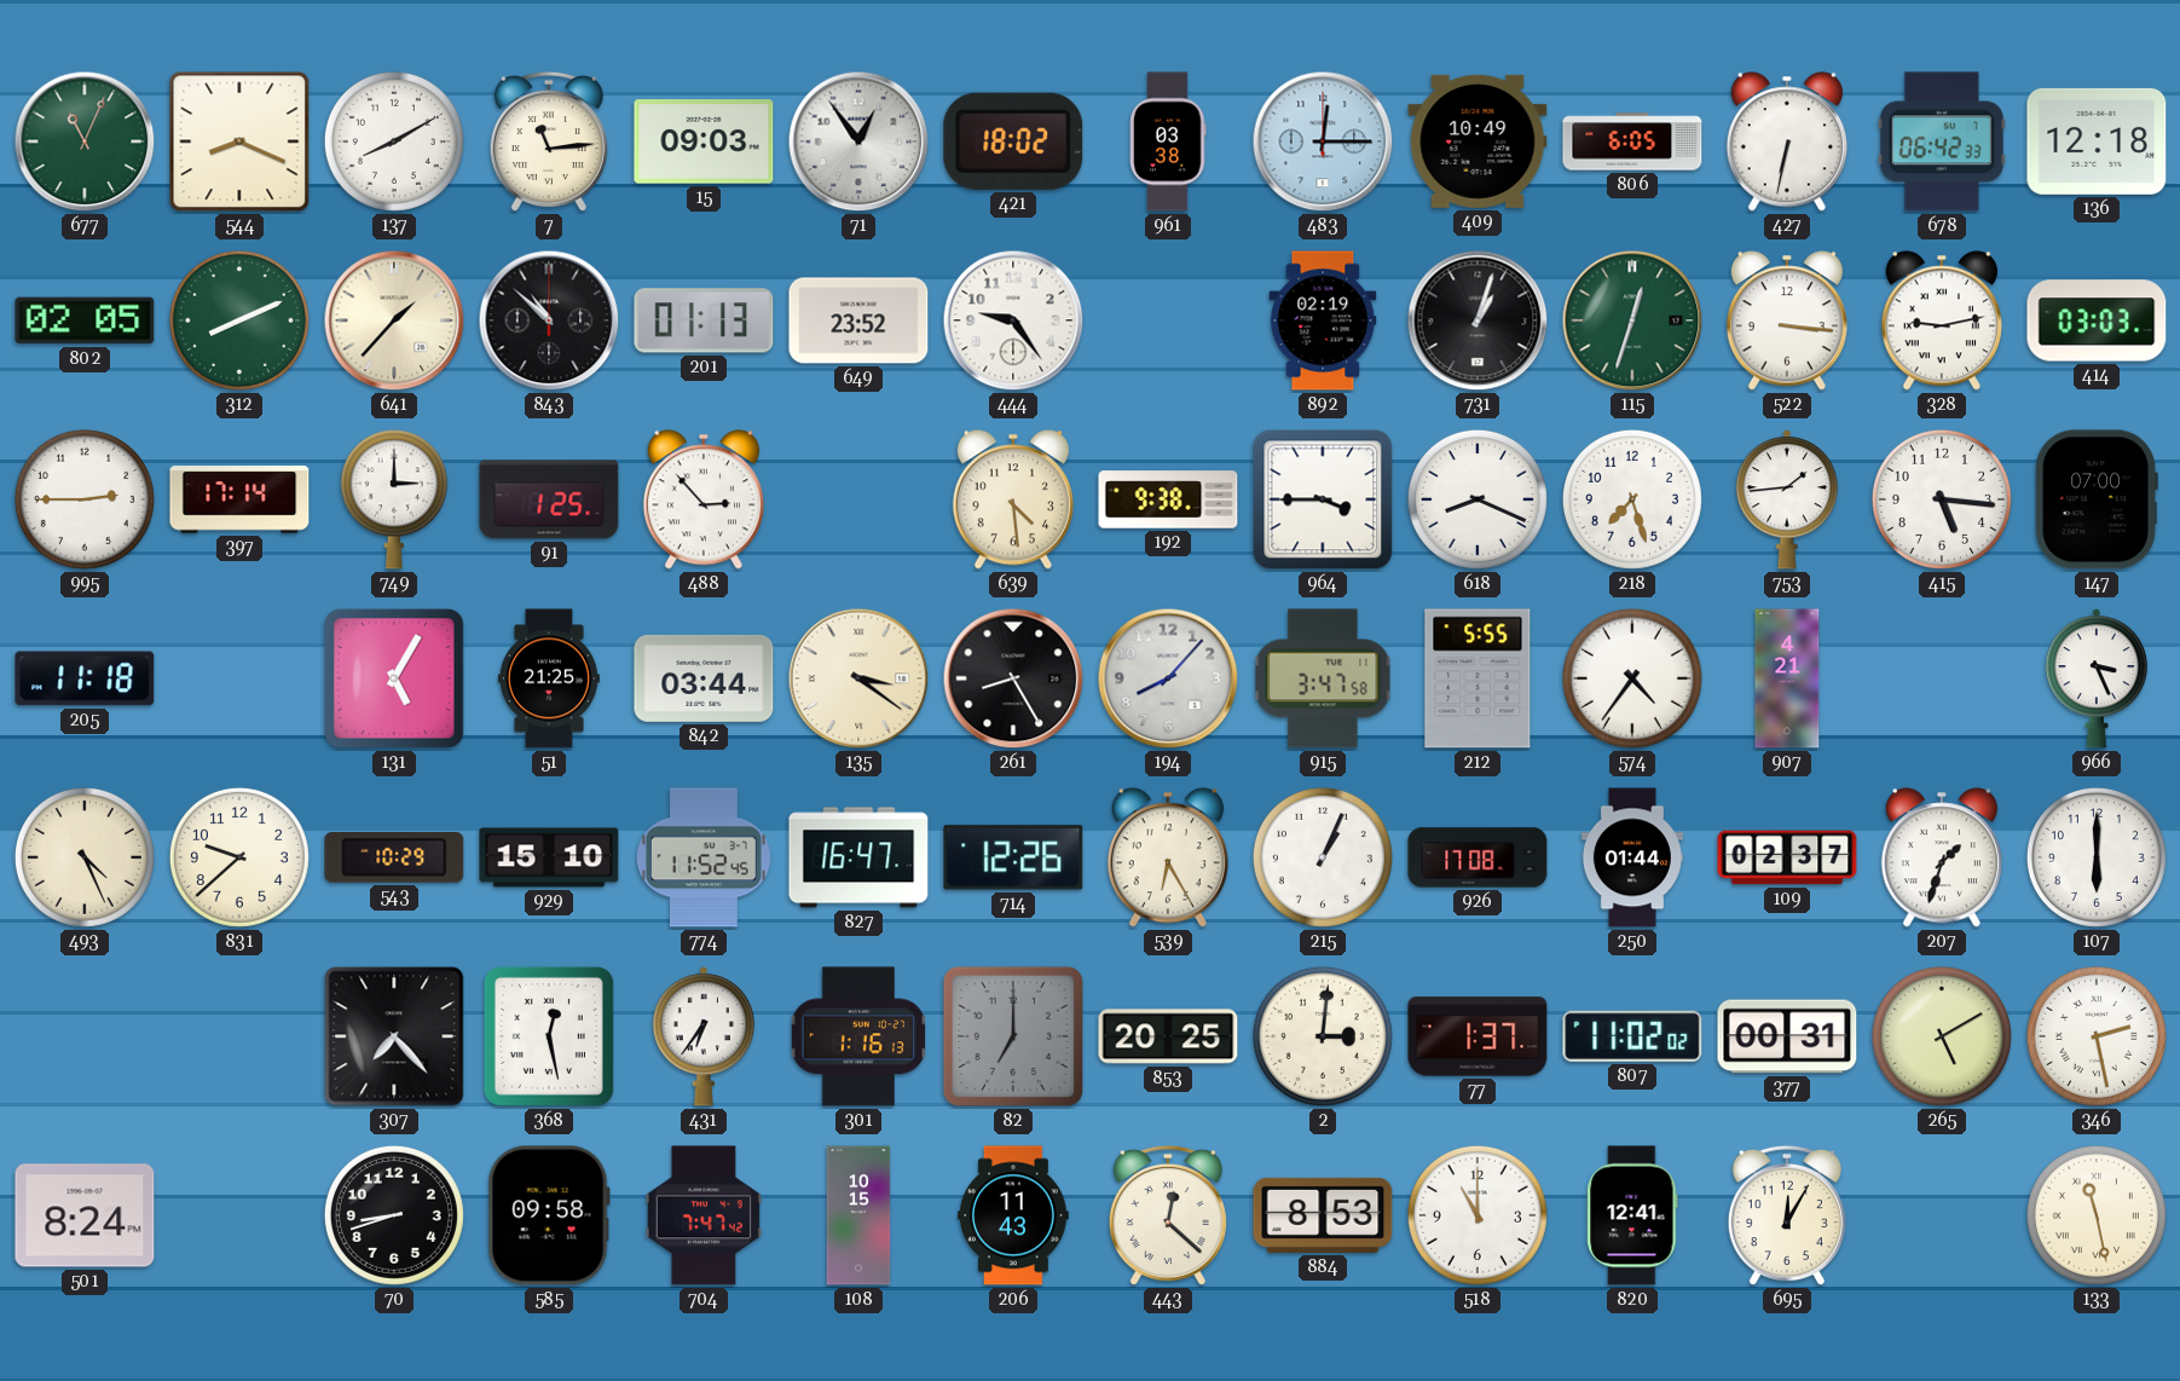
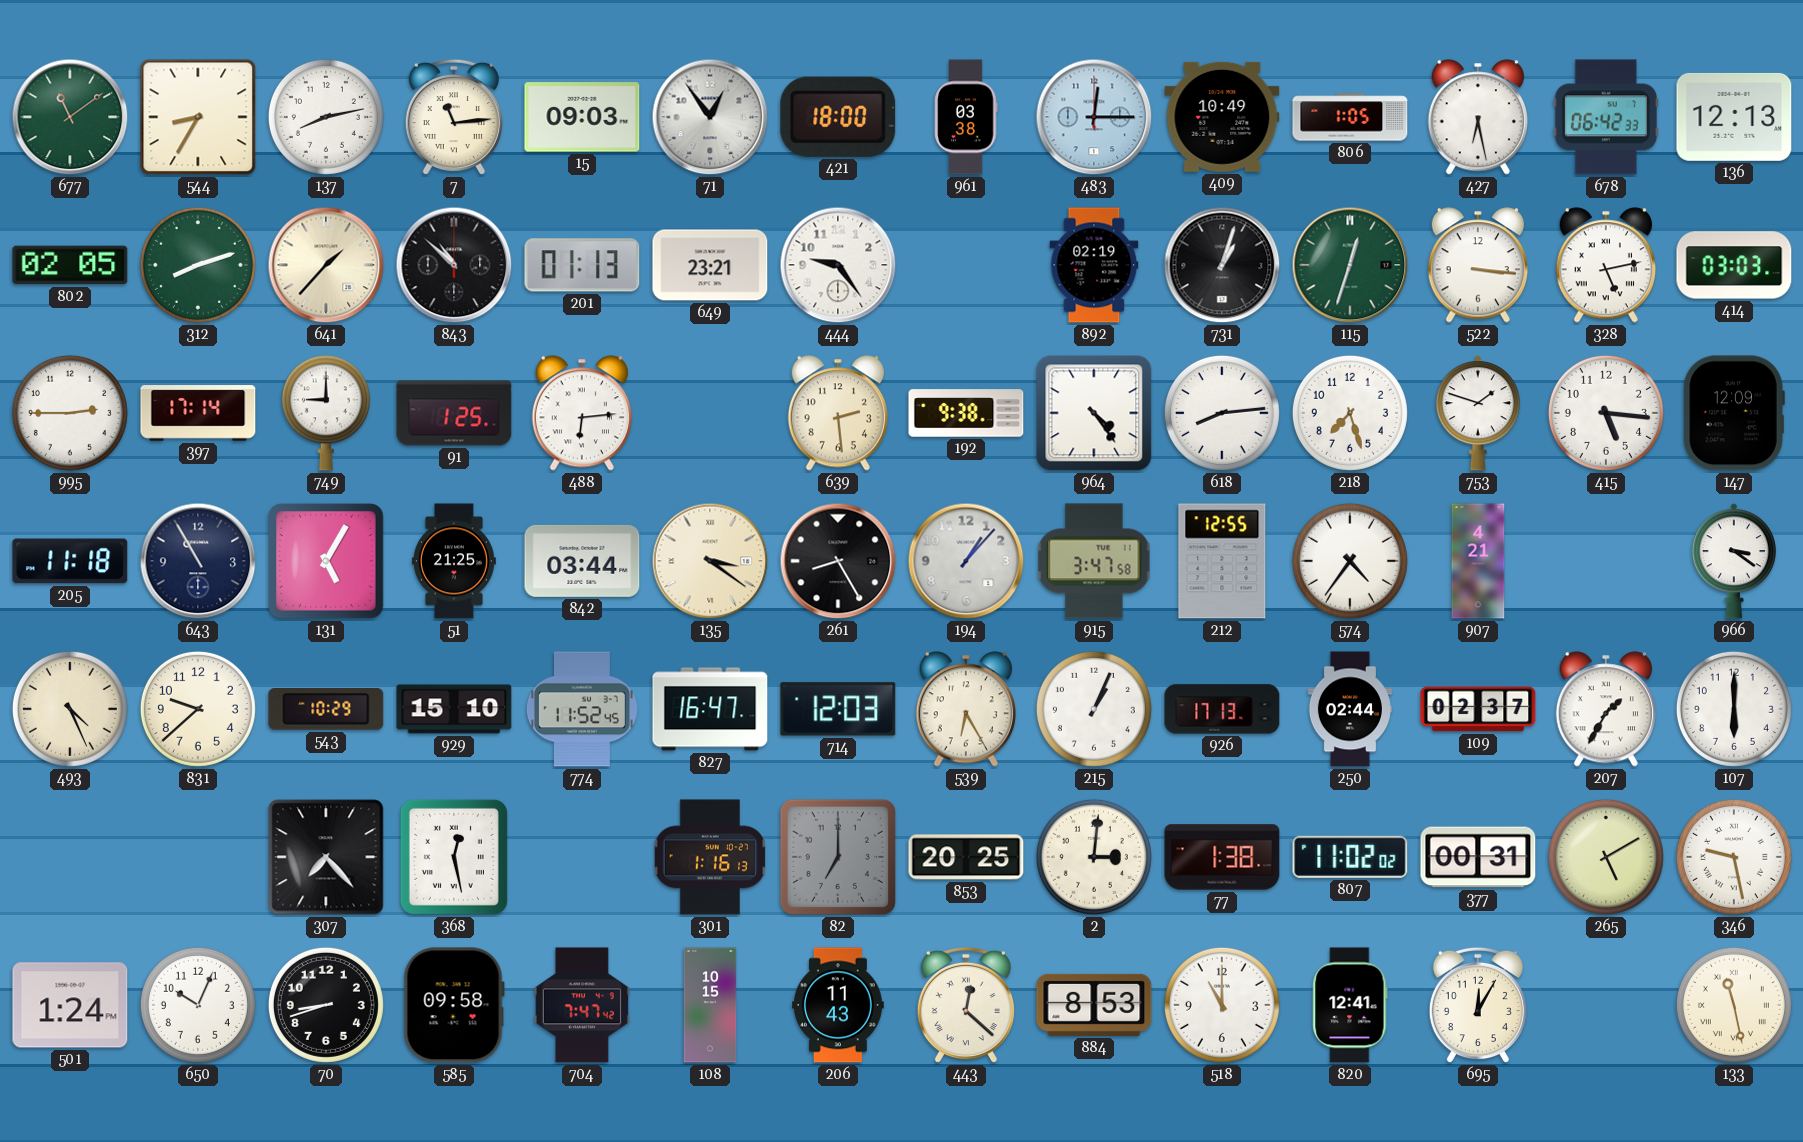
677: 11:04 -> 11:09
544: 8:19 -> 8:35
137: 8:10 -> 8:13
421: 18:02 -> 18:00
806: 6:05 -> 1:05
427: 6:32 -> 6:28
136: 12:18 -> 12:13
312: 8:11 -> 8:12
649: 23:52 -> 23:21
328: 9:13 -> 5:13
749: 3:00 -> 9:00
488: 2:53 -> 6:14
639: 4:29 -> 2:29
964: 3:45 -> 4:24
618: 8:19 -> 8:14
753: 1:44 -> 1:48
147: 07:00 -> 12:09
643: none -> 10:55
194: 8:07 -> 1:07
212: 5:55 -> 12:55
966: 3:26 -> 3:21
714: 12:26 -> 12:03
926: 17:08 -> 17:13
250: 01:44 -> 02:44
207: 1:33 -> 1:35
431: 6:36 -> none
77: 1:37 -> 1:38
346: 2:28 -> 9:28
501: 8:24 -> 1:24
650: none -> 10:04
